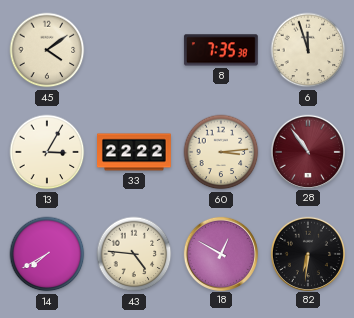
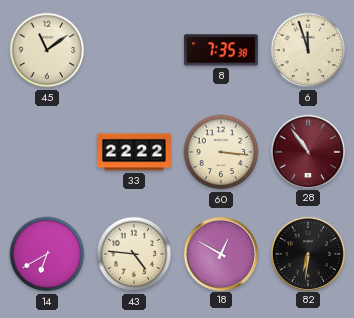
45: 4:09 -> 11:09
13: 3:05 -> none
60: 3:14 -> 3:16
14: 7:40 -> 6:40
